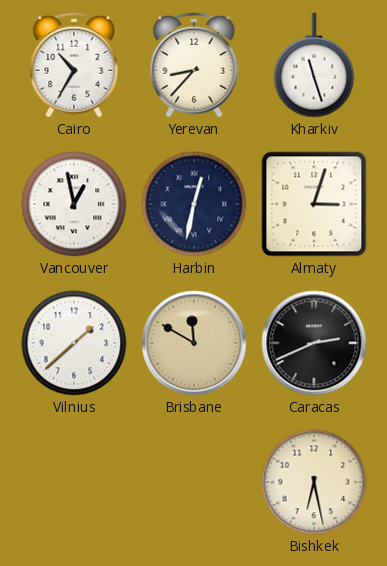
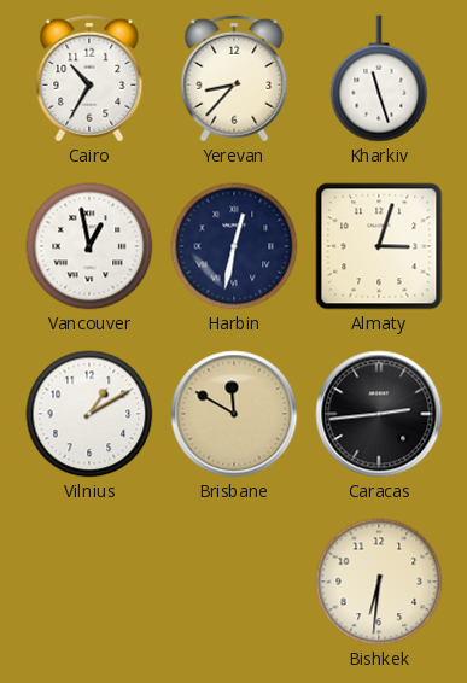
Vilnius: 1:38 -> 1:10
Caracas: 2:41 -> 2:44
Bishkek: 6:28 -> 6:31
